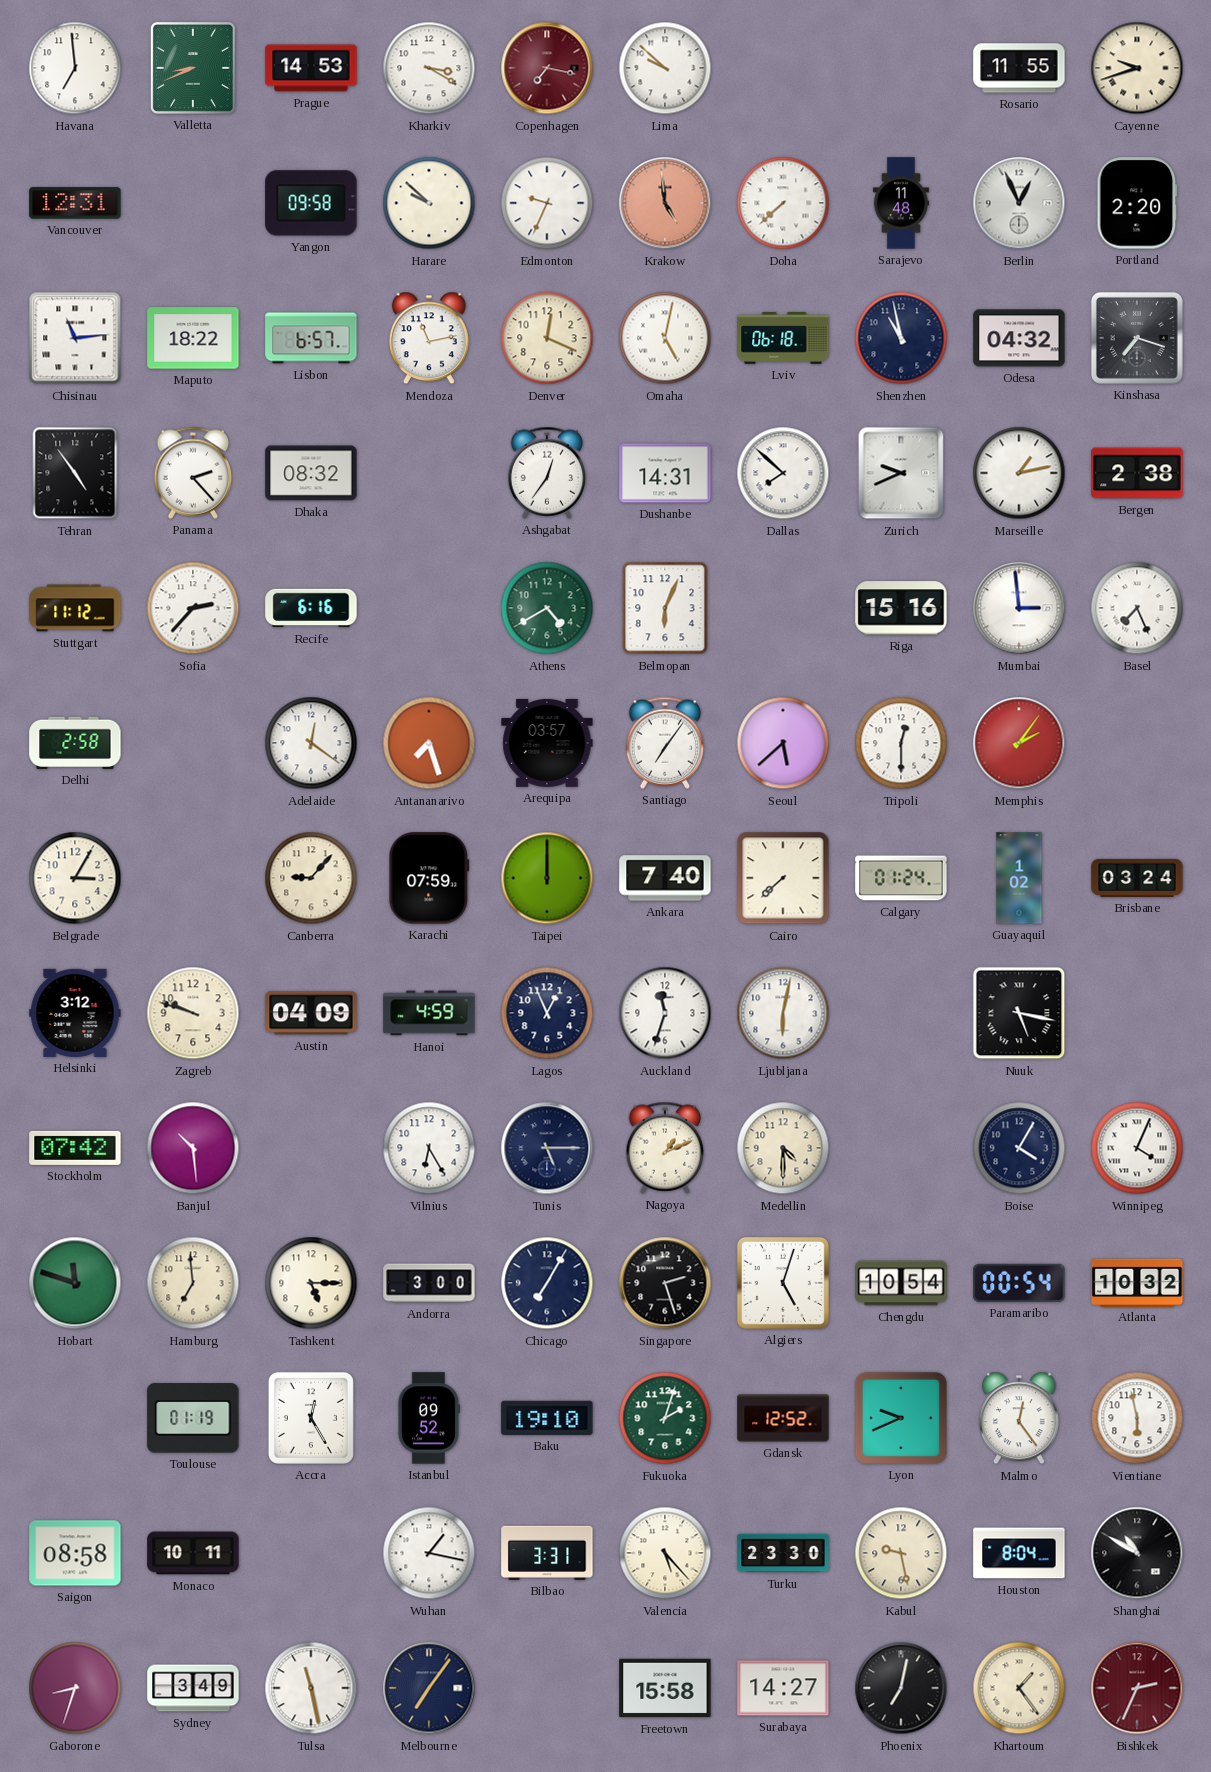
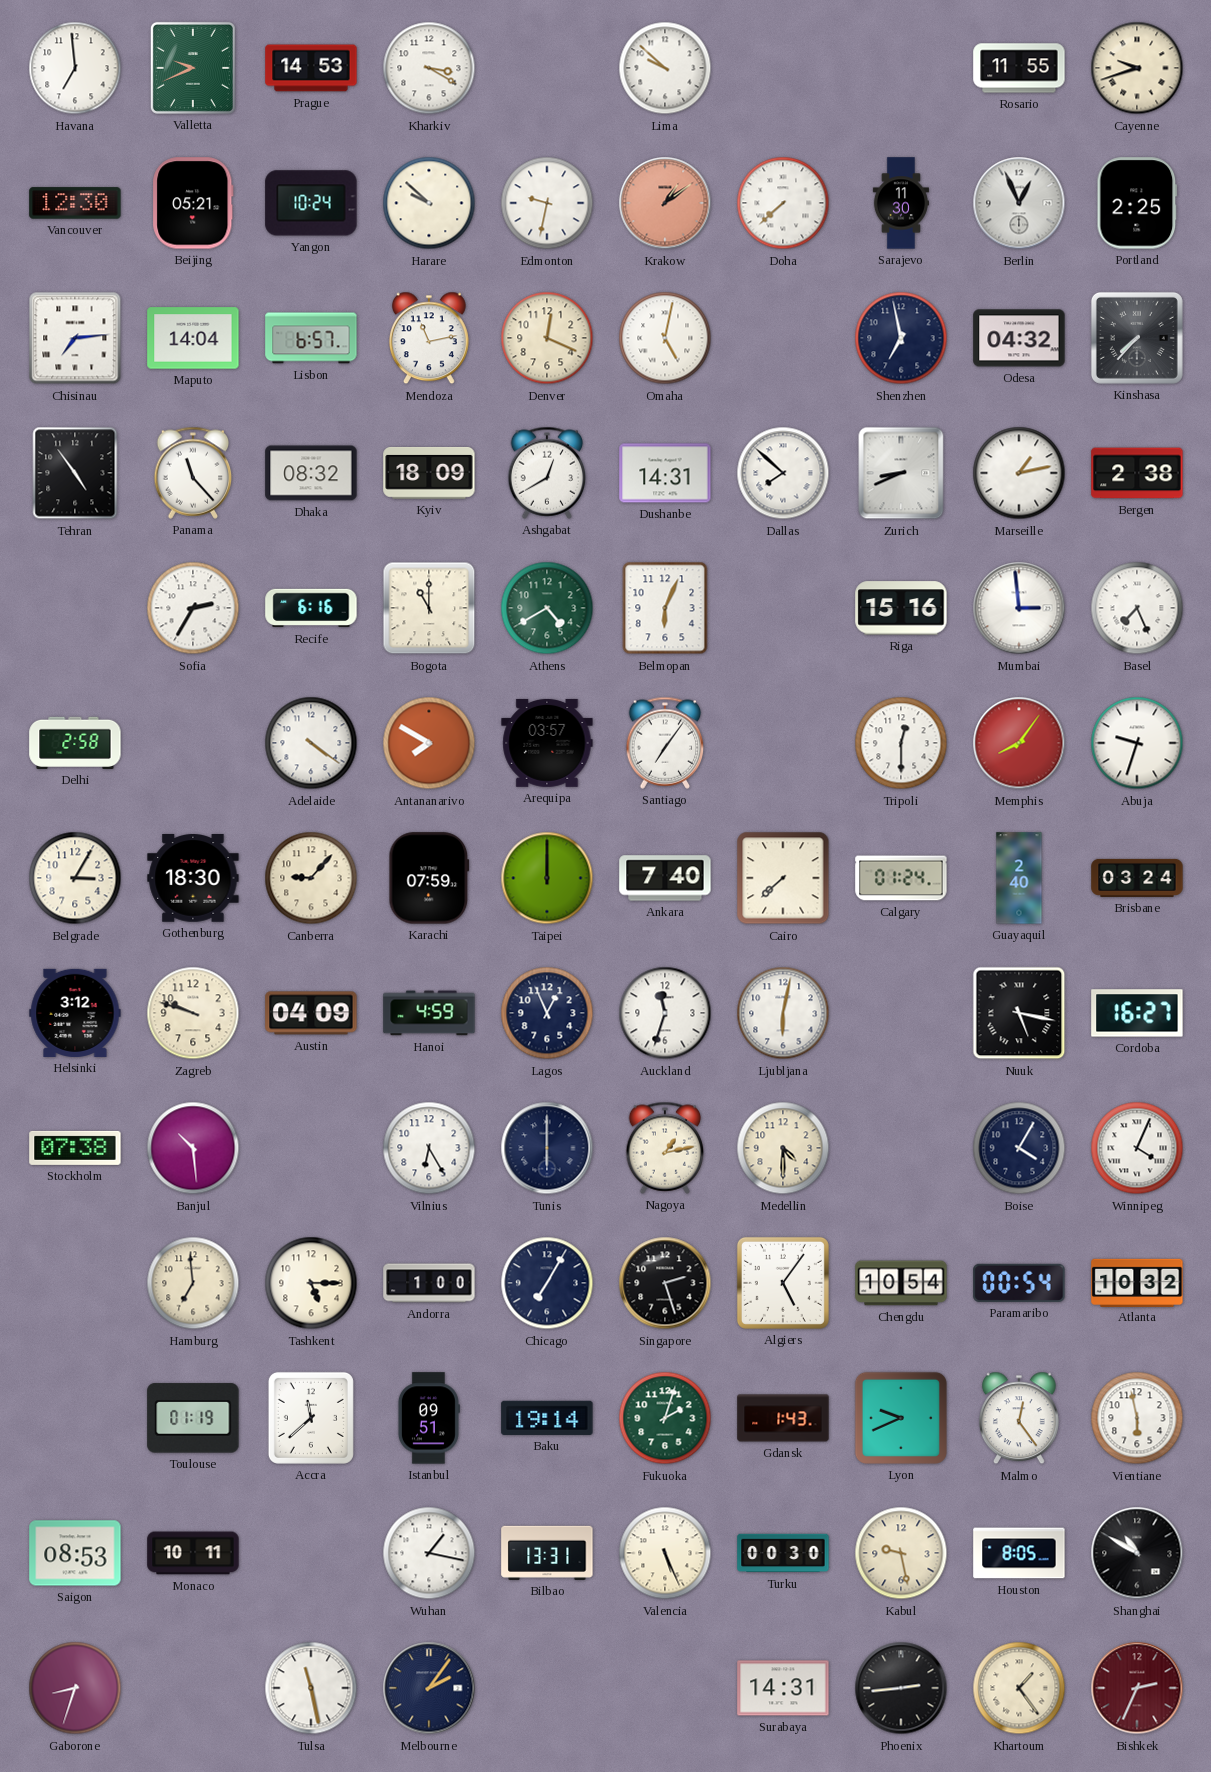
Valletta: 8:41 -> 9:41
Copenhagen: 7:17 -> none
Vancouver: 12:31 -> 12:30
Beijing: none -> 05:21
Yangon: 09:58 -> 10:24
Edmonton: 9:34 -> 9:32
Krakow: 4:59 -> 1:09
Sarajevo: 11:48 -> 11:30
Portland: 2:20 -> 2:25
Chisinau: 11:14 -> 7:14
Maputo: 18:22 -> 14:04
Lviv: 06:18 -> none
Shenzhen: 10:58 -> 6:58
Kinshasa: 7:18 -> 7:37
Panama: 2:23 -> 11:23
Kyiv: none -> 18:09
Ashgabat: 12:36 -> 12:40
Zurich: 9:41 -> 8:41
Stuttgart: 11:12 -> none
Sofia: 2:37 -> 2:35
Bogota: none -> 11:00
Adelaide: 12:21 -> 4:21
Antananarivo: 7:27 -> 7:50
Seoul: 5:38 -> none
Memphis: 2:06 -> 8:06
Abuja: none -> 9:33
Gothenburg: none -> 18:30
Guayaquil: 1:02 -> 2:40
Cordoba: none -> 16:27
Stockholm: 07:42 -> 07:38
Tunis: 5:15 -> 6:00
Nagoya: 1:11 -> 1:13
Hobart: 11:48 -> none
Andorra: 3:00 -> 1:00
Algiers: 5:03 -> 5:06
Accra: 12:25 -> 11:38
Istanbul: 09:52 -> 09:51
Baku: 19:10 -> 19:14
Gdansk: 12:52 -> 1:43
Saigon: 08:58 -> 08:53
Bilbao: 3:31 -> 13:31
Valencia: 5:23 -> 5:26
Turku: 23:30 -> 00:30
Houston: 8:04 -> 8:05
Sydney: 3:49 -> none
Melbourne: 7:06 -> 2:06
Freetown: 15:58 -> none
Surabaya: 14:27 -> 14:31
Phoenix: 7:02 -> 2:44
